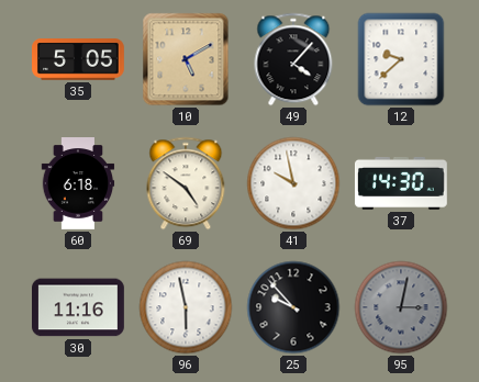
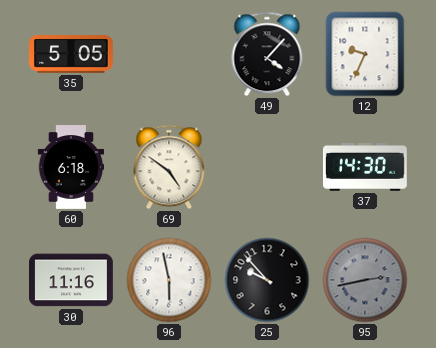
10: 5:10 -> none
12: 9:38 -> 9:34
41: 9:58 -> none
95: 3:02 -> 2:43
